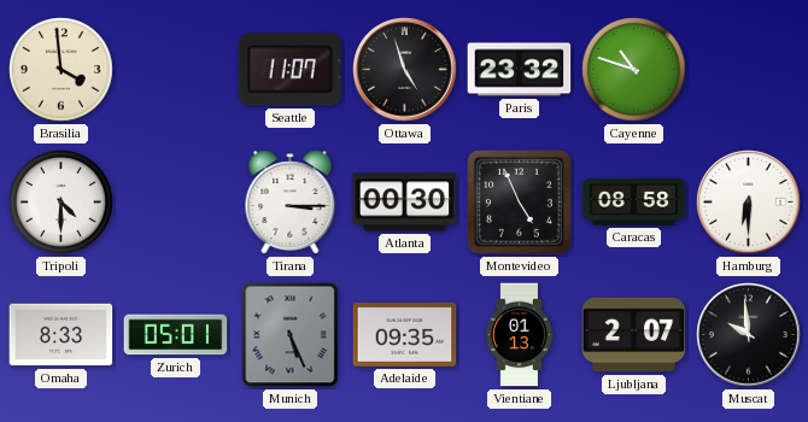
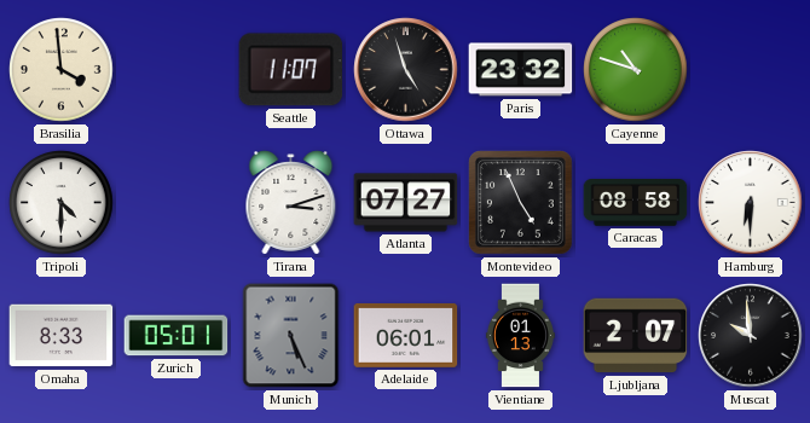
Tirana: 3:15 -> 3:12
Atlanta: 00:30 -> 07:27
Adelaide: 09:35 -> 06:01
